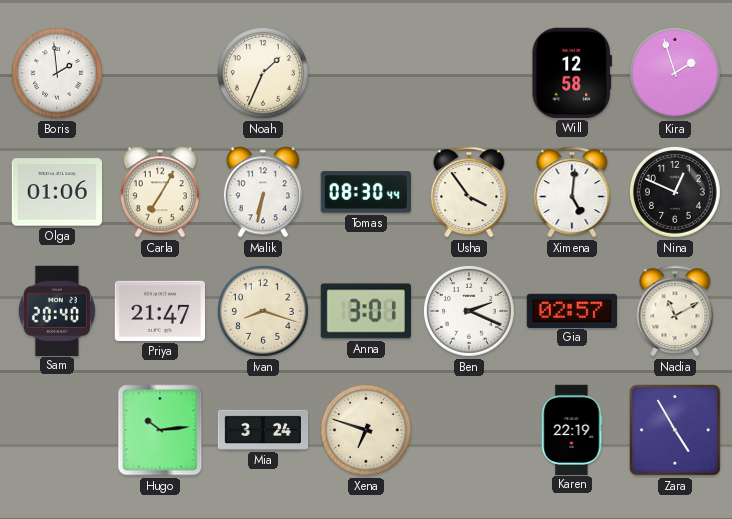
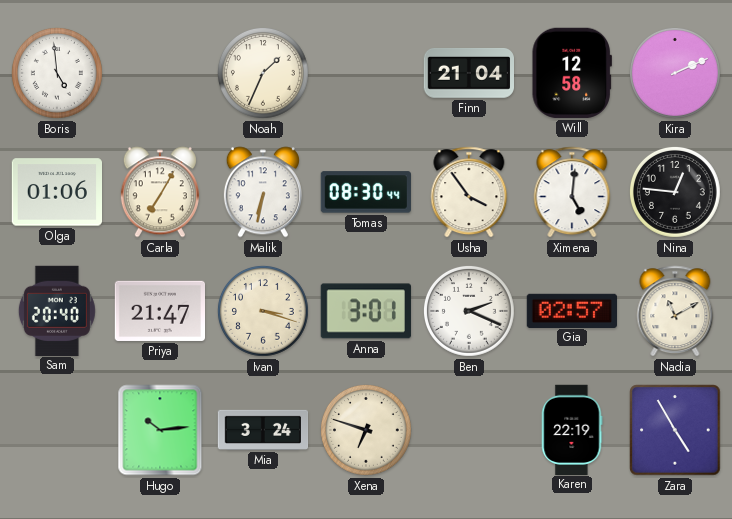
Boris: 1:59 -> 4:59
Finn: none -> 21:04
Kira: 1:57 -> 2:11
Nina: 12:49 -> 12:46
Ivan: 8:18 -> 3:18
